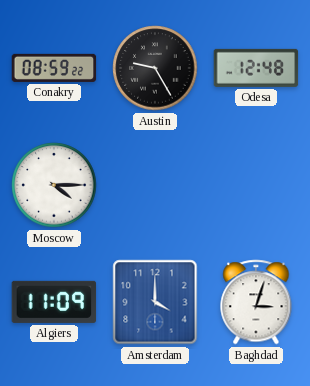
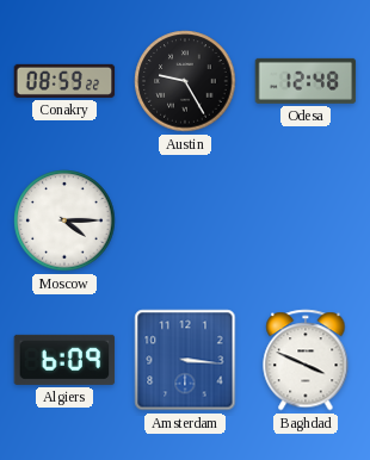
Algiers: 11:09 -> 6:09
Amsterdam: 4:00 -> 3:16
Baghdad: 3:03 -> 3:49
